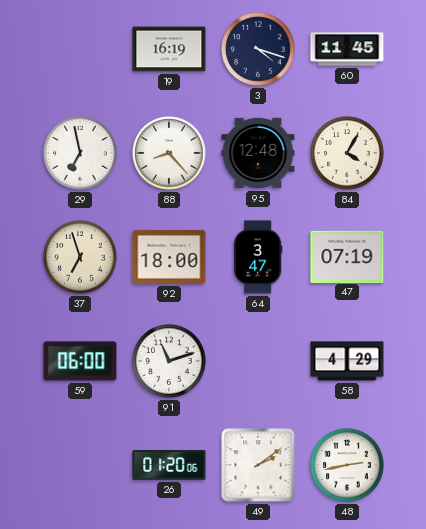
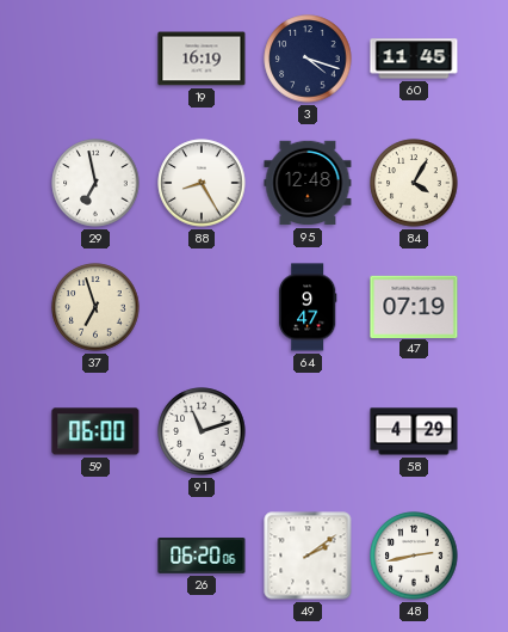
88: 8:23 -> 8:25
92: 18:00 -> none
64: 3:47 -> 9:47
26: 01:20 -> 06:20
